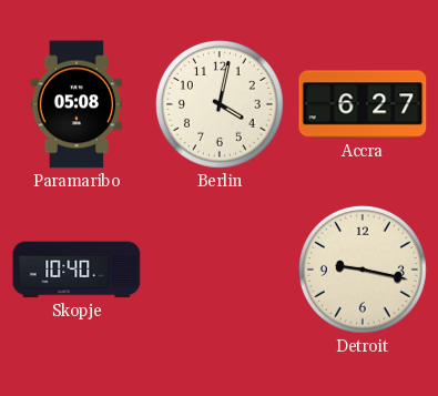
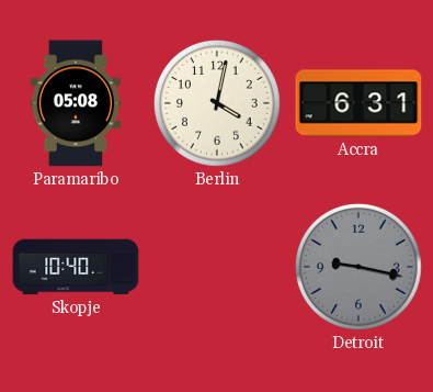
Accra: 6:27 -> 6:31
Detroit dial: cream -> grey
